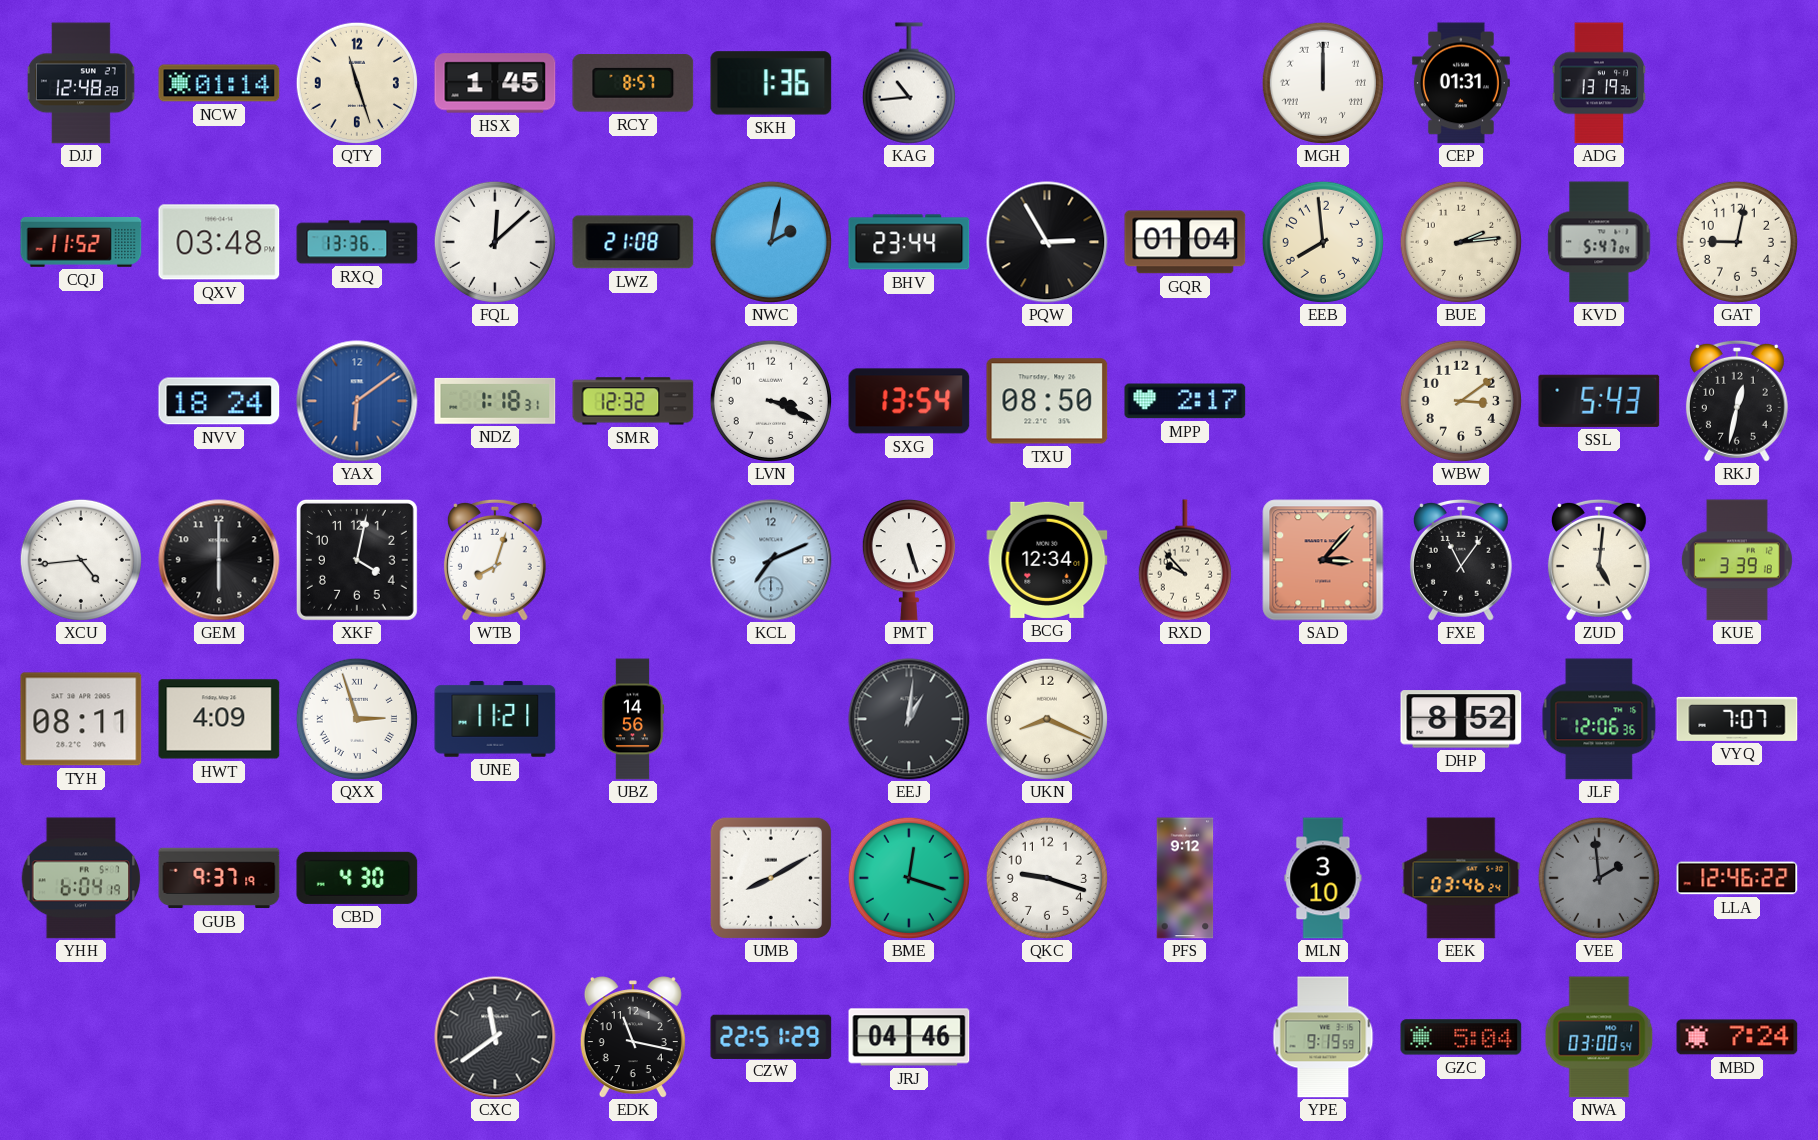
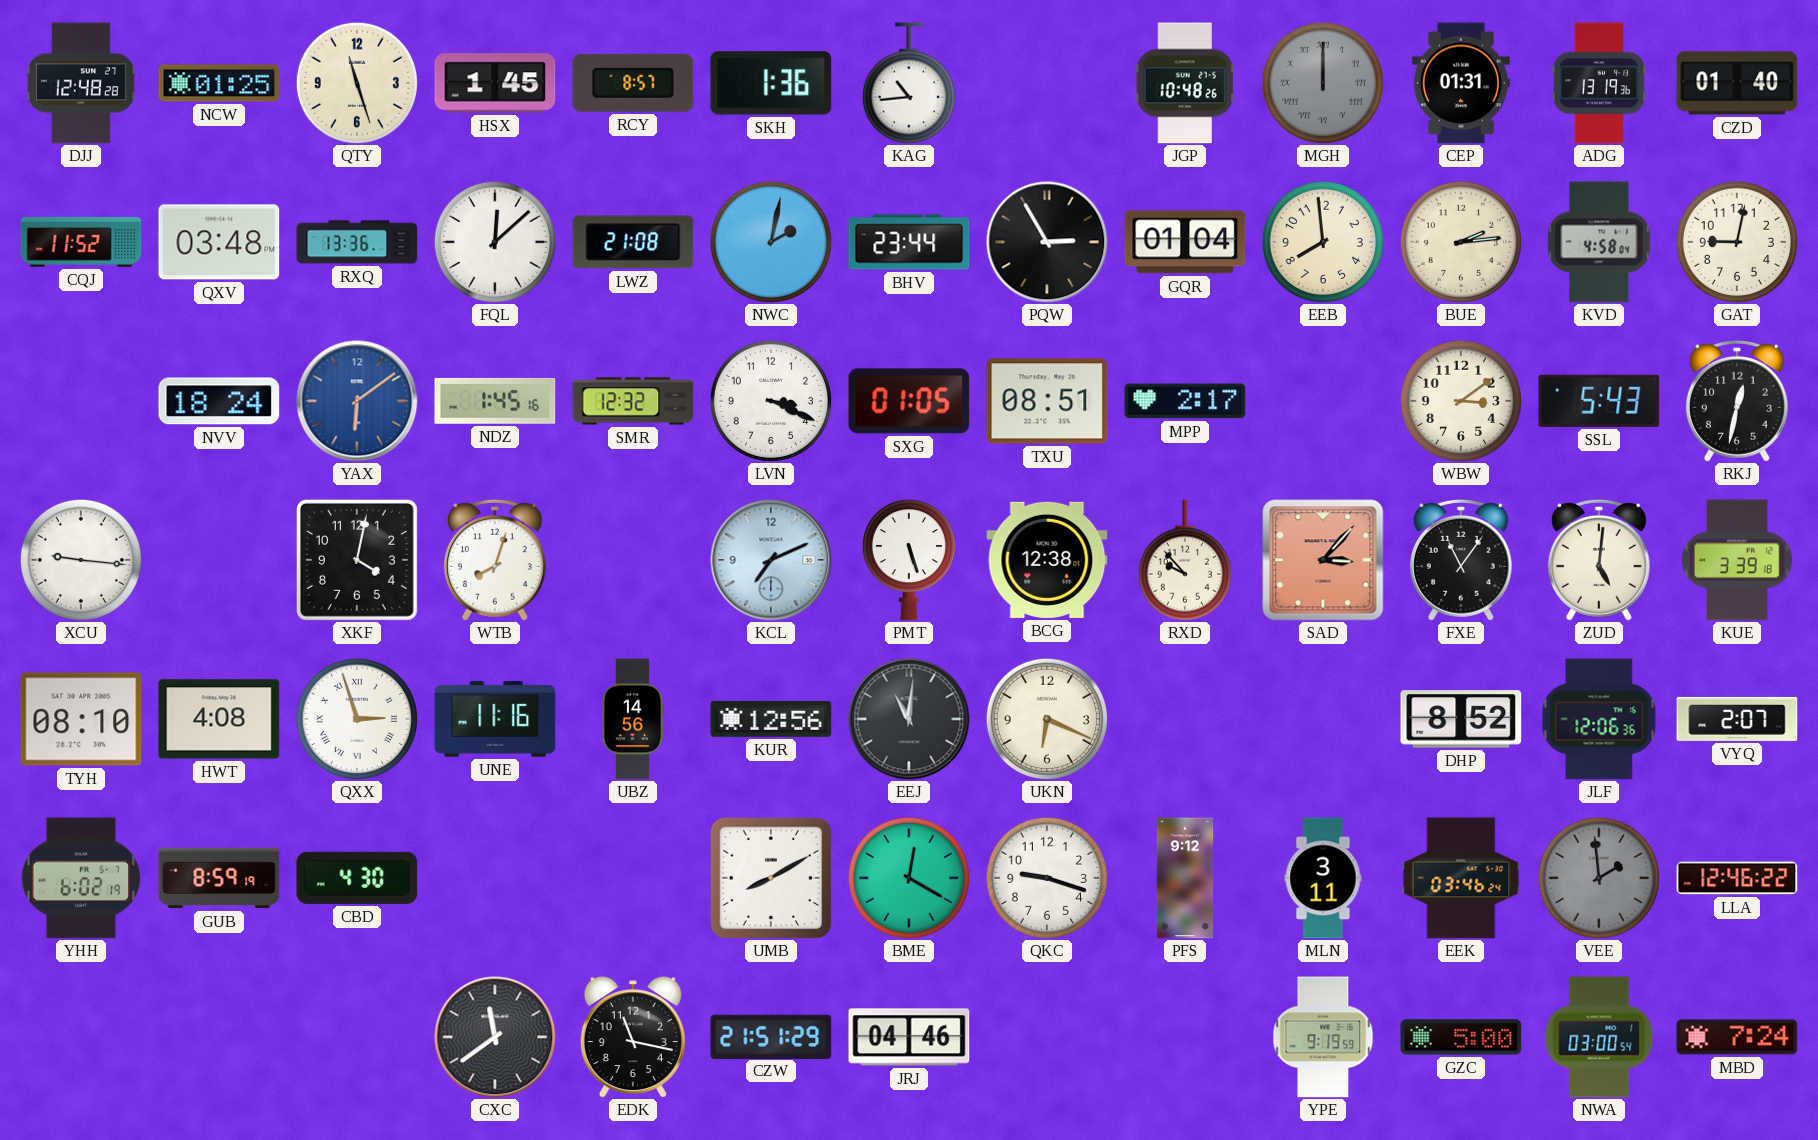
NCW: 01:14 -> 01:25
JGP: none -> 10:48
MGH dial: white -> grey
CZD: none -> 01:40
KVD: 5:47 -> 4:58
NDZ: 1:18 -> 1:45
SXG: 13:54 -> 01:05
TXU: 08:50 -> 08:51
XCU: 4:44 -> 9:16
GEM: 6:00 -> none
BCG: 12:34 -> 12:38
TYH: 08:11 -> 08:10
HWT: 4:09 -> 4:08
UNE: 11:21 -> 11:16
KUR: none -> 12:56
EEJ: 1:01 -> 11:01
UKN: 8:19 -> 6:19
VYQ: 7:07 -> 2:07
YHH: 6:04 -> 6:02
GUB: 9:37 -> 8:59
BME: 12:18 -> 12:20
MLN: 3:10 -> 3:11
CZW: 22:51 -> 21:51
GZC: 5:04 -> 5:00
